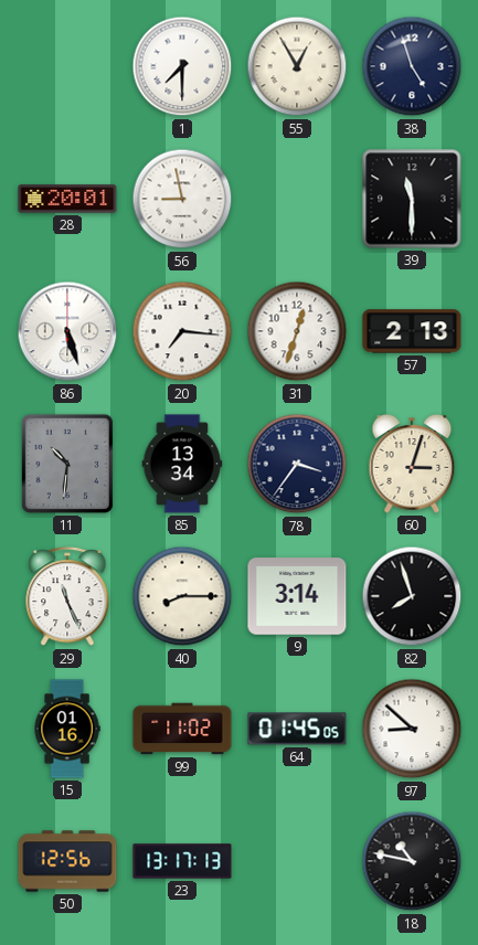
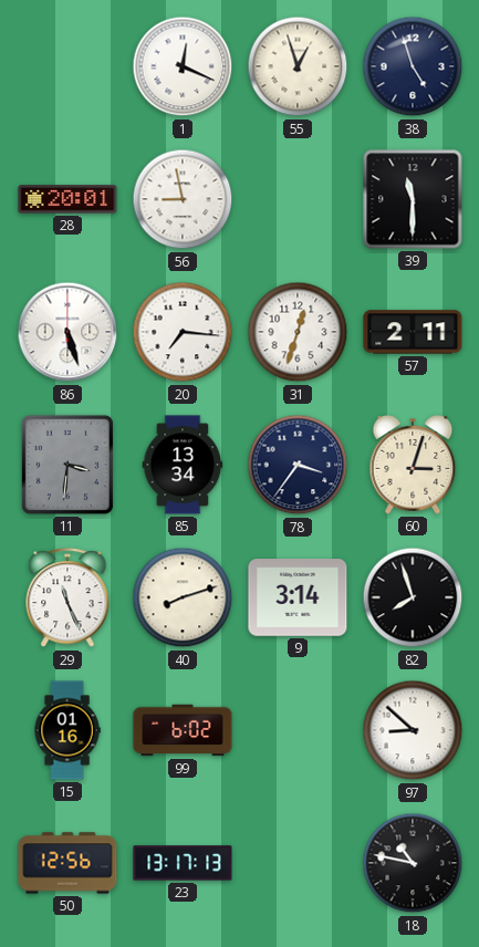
1: 7:30 -> 12:19
55: 12:55 -> 12:57
57: 2:13 -> 2:11
11: 10:31 -> 3:31
40: 8:15 -> 8:12
99: 11:02 -> 6:02
64: 01:45 -> none
